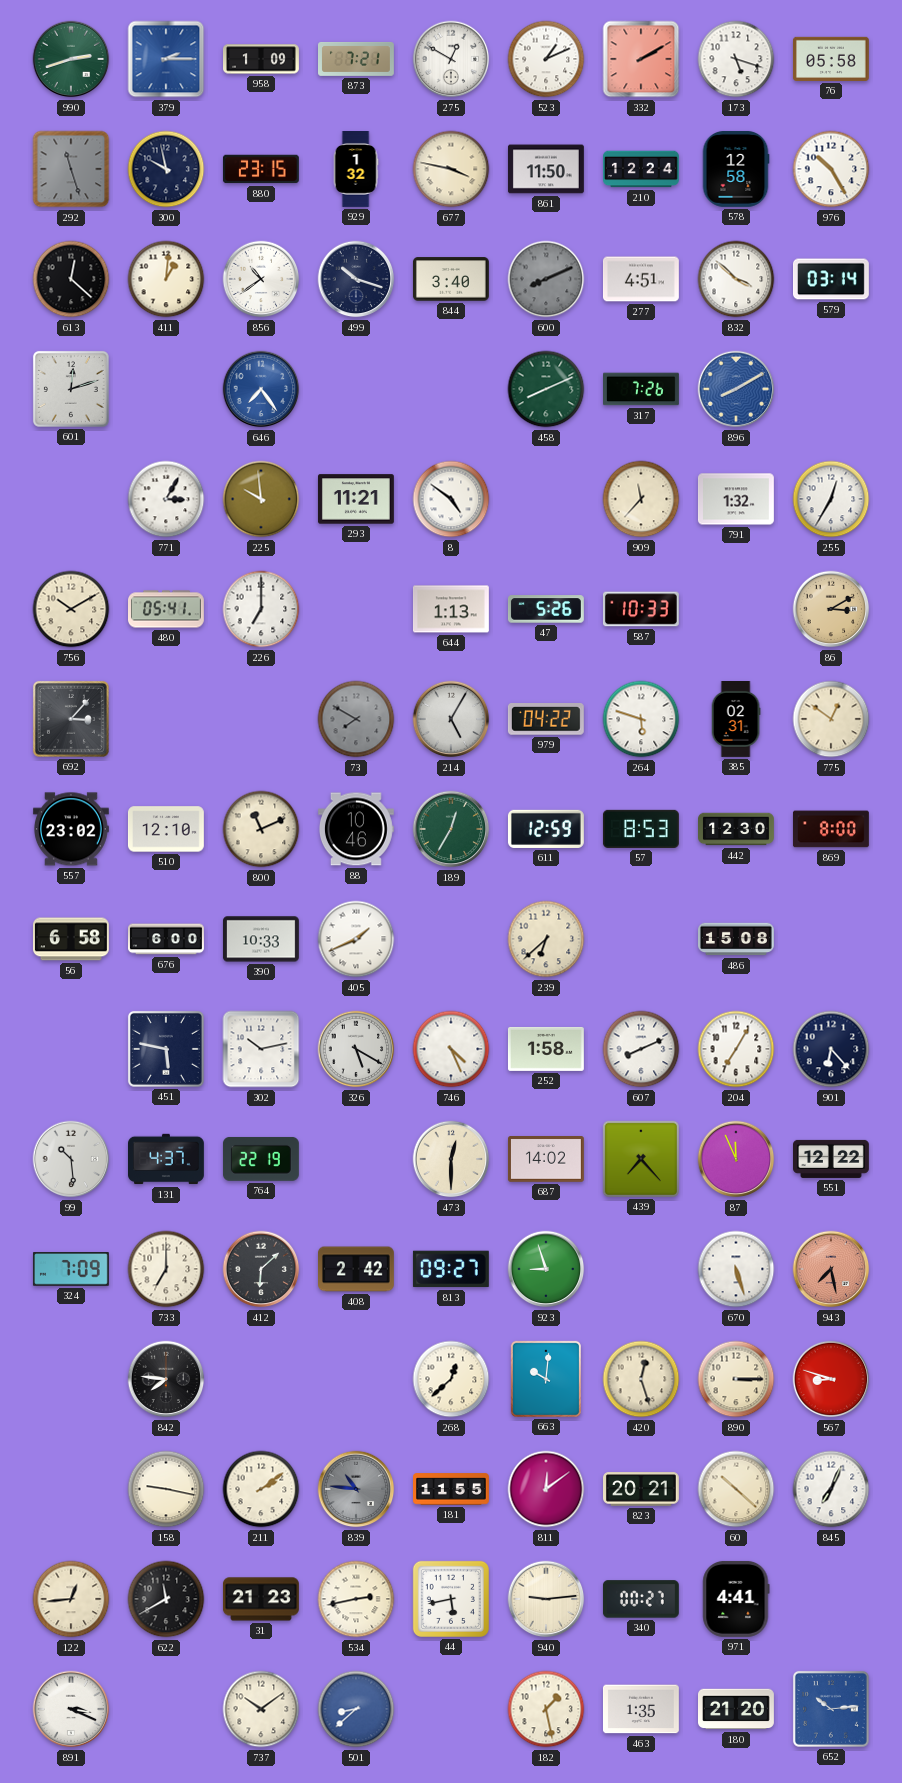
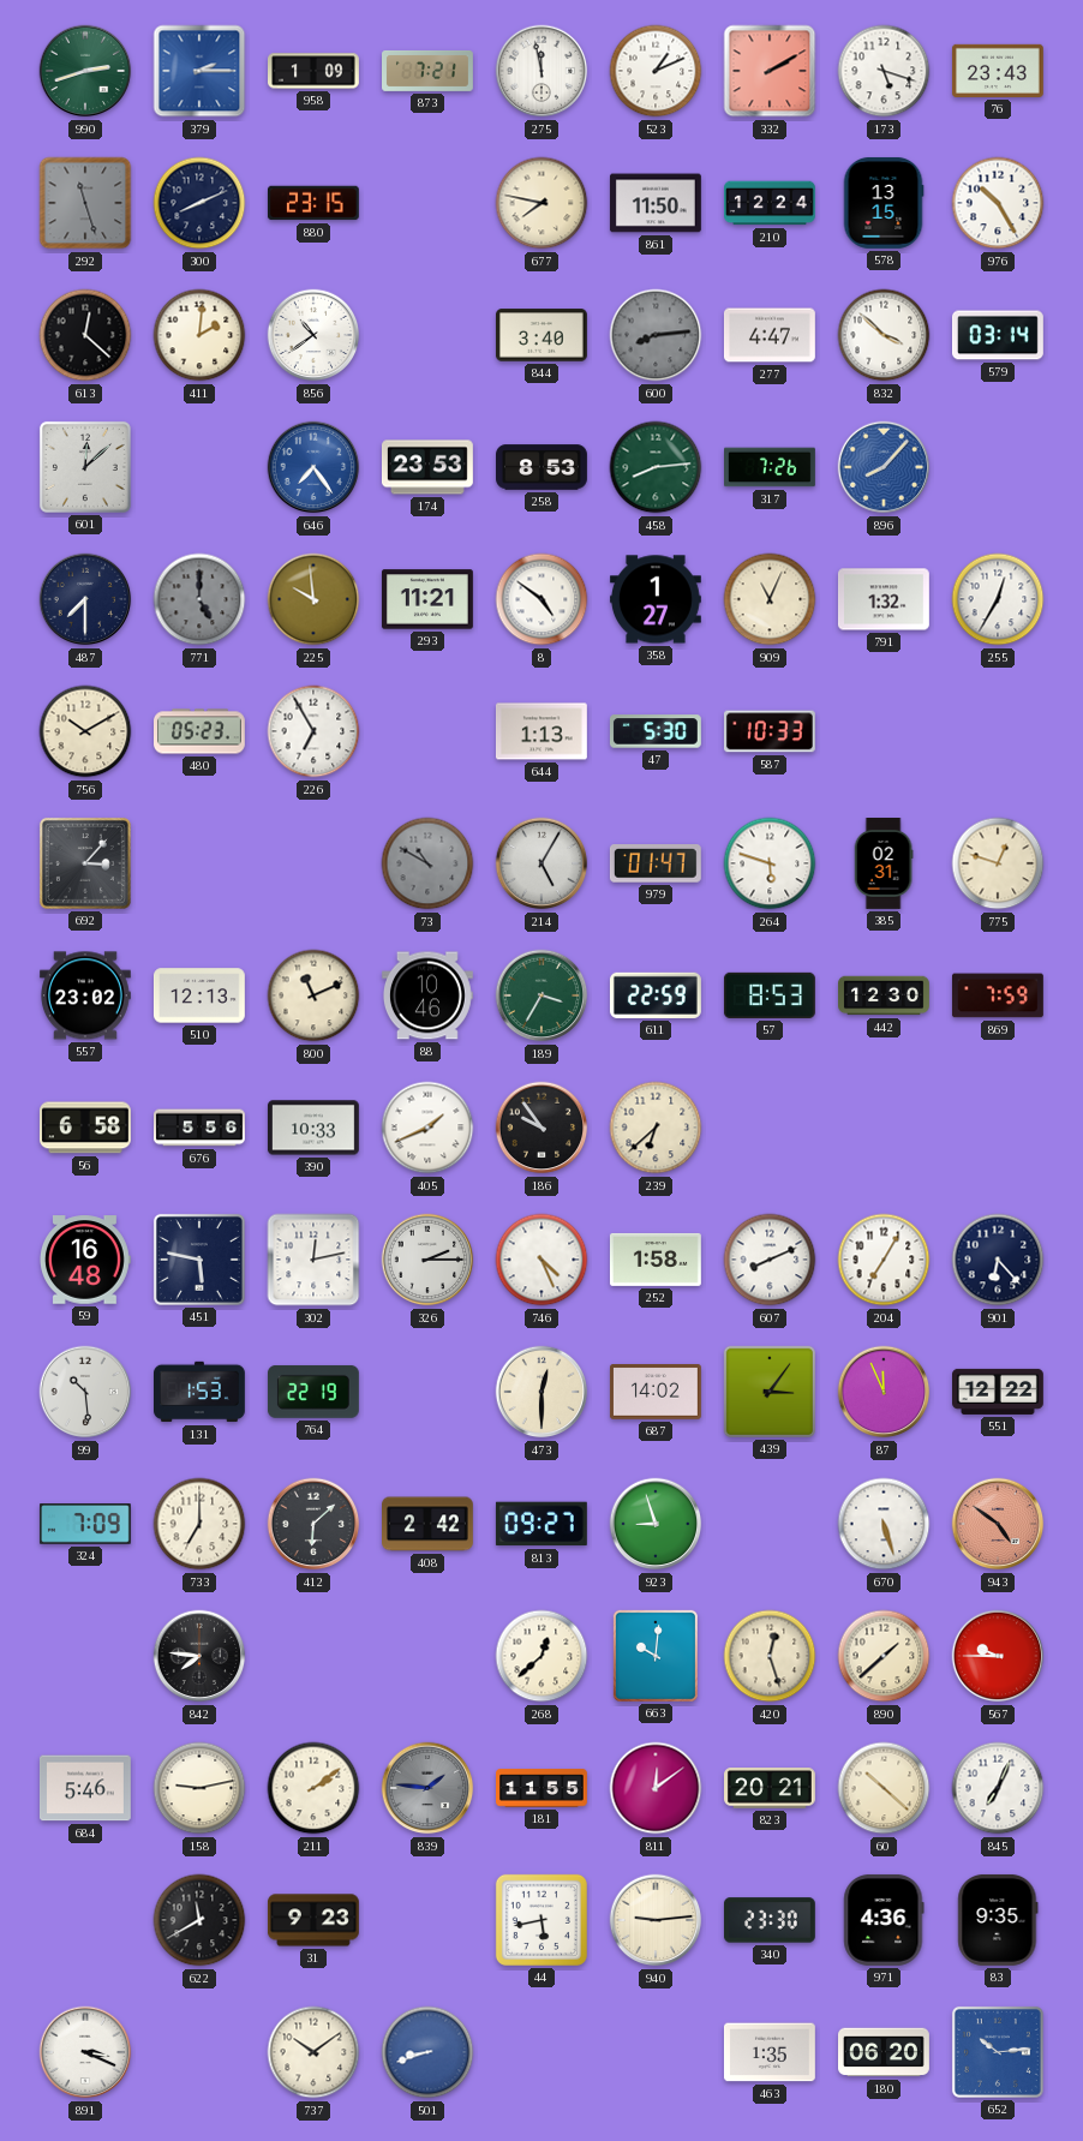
275: 12:50 -> 11:58
76: 05:58 -> 23:43
300: 9:58 -> 8:11
929: 1:32 -> none
677: 3:47 -> 7:47
578: 12:58 -> 13:15
411: 1:01 -> 2:01
499: 10:18 -> none
600: 8:11 -> 8:14
277: 4:51 -> 4:47
601: 12:12 -> 12:08
174: none -> 23:53
258: none -> 8:53
458: 8:11 -> 8:14
896: 8:10 -> 8:07
487: none -> 7:30
771: 3:05 -> 5:00
771 dial: white -> grey
358: none -> 1:27
909: 11:37 -> 11:04
480: 05:41 -> 05:23
226: 7:00 -> 6:55
47: 5:26 -> 5:30
86: 3:10 -> none
73: 7:50 -> 10:50
979: 04:22 -> 01:47
775: 12:51 -> 12:48
510: 12:10 -> 12:13
189: 12:35 -> 3:35
611: 12:59 -> 22:59
869: 8:00 -> 7:59
676: 6:00 -> 5:56
186: none -> 9:54
486: 15:08 -> none
59: none -> 16:48
302: 10:13 -> 12:13
326: 5:20 -> 2:15
131: 4:37 -> 1:53
439: 7:23 -> 3:06
943: 7:28 -> 4:51
890: 3:15 -> 1:38
567: 8:48 -> 9:45
684: none -> 5:46
158: 9:17 -> 9:13
839: 10:46 -> 1:46
122: 12:44 -> none
31: 21:23 -> 9:23
534: 2:43 -> none
340: 00:27 -> 23:30
971: 4:41 -> 4:36
83: none -> 9:35
501: 8:38 -> 8:42
182: 1:28 -> none
180: 21:20 -> 06:20
